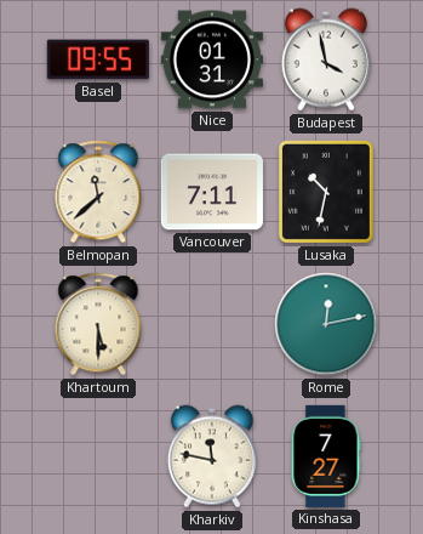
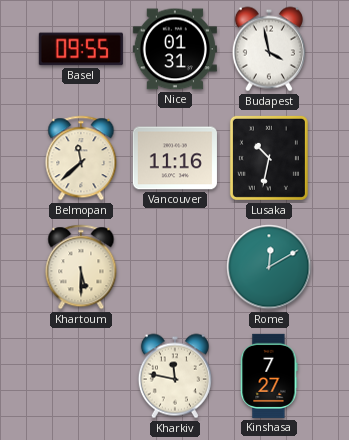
Vancouver: 7:11 -> 11:16
Rome: 12:13 -> 12:10
